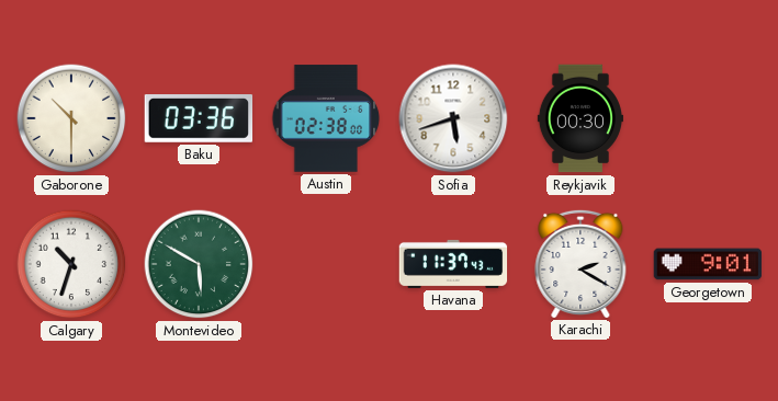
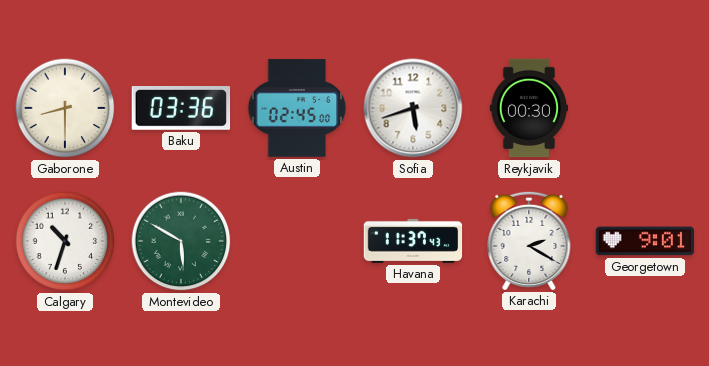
Gaborone: 10:30 -> 8:30
Austin: 02:38 -> 02:45
